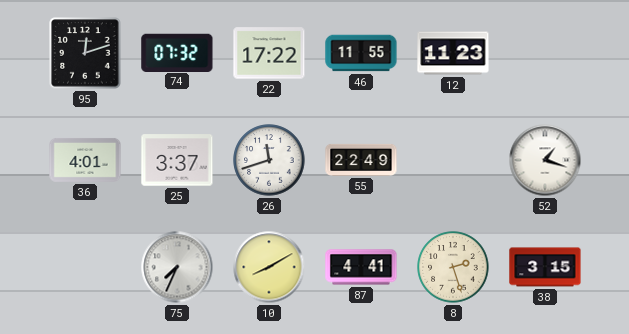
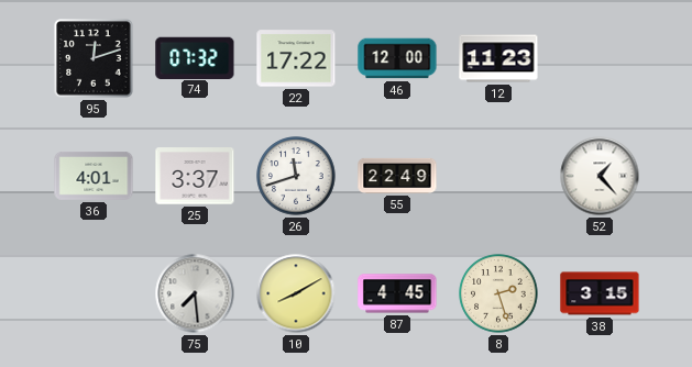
46: 11:55 -> 12:00
52: 1:18 -> 1:23
75: 7:34 -> 7:29
87: 4:41 -> 4:45
